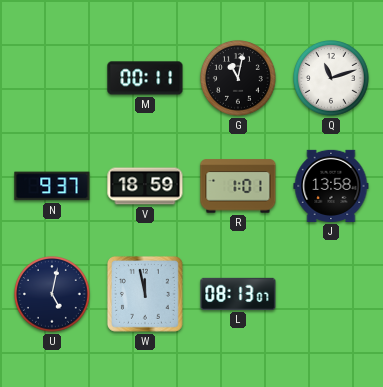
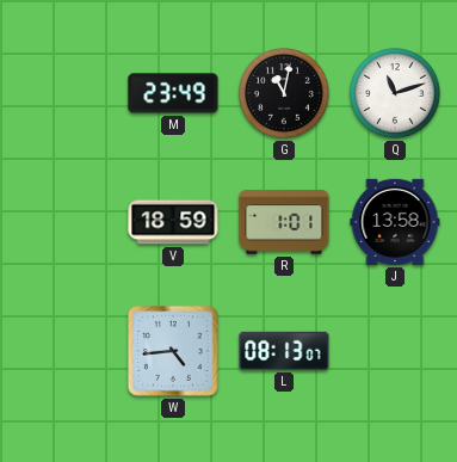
M: 00:11 -> 23:49
N: 9:37 -> none
U: 5:02 -> none
W: 11:58 -> 4:44
